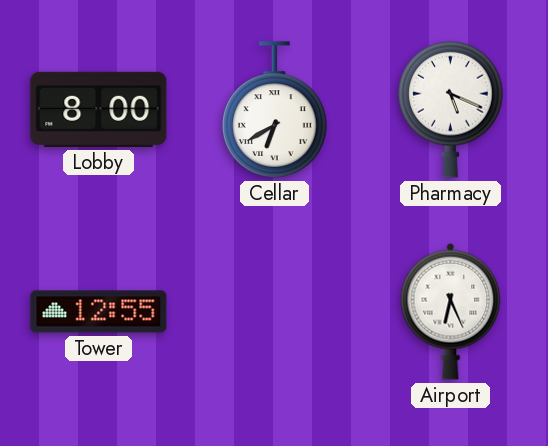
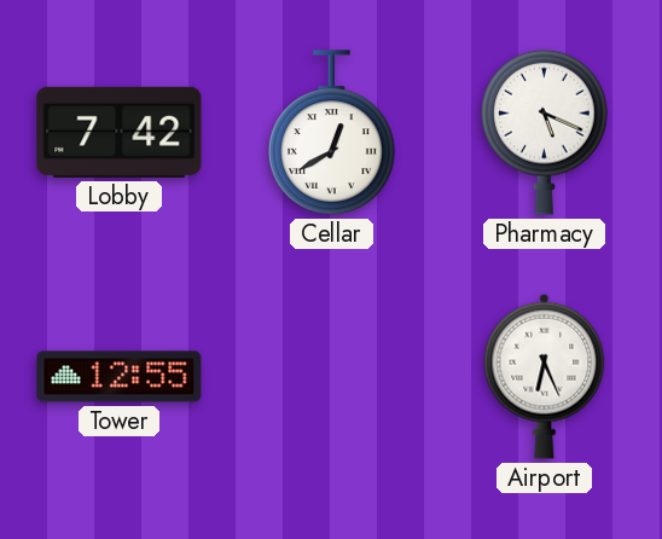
Lobby: 8:00 -> 7:42
Cellar: 6:40 -> 12:40
